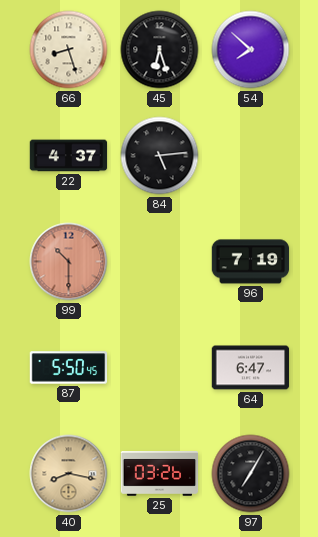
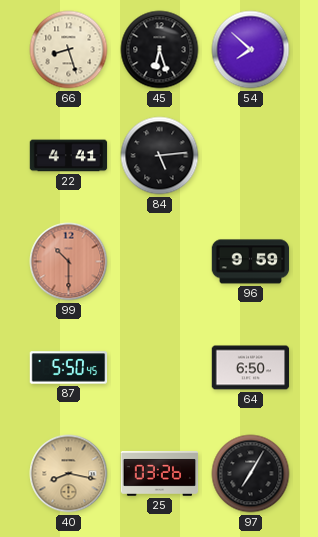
22: 4:37 -> 4:41
96: 7:19 -> 9:59
64: 6:47 -> 6:50
